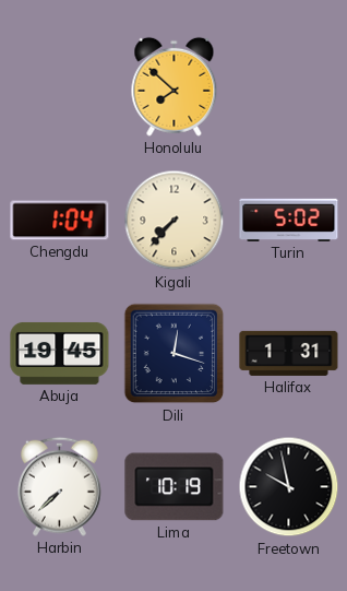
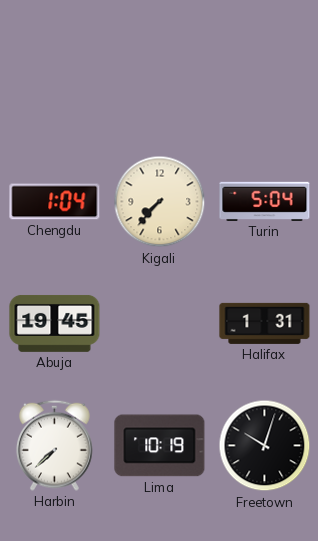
Honolulu: 7:52 -> none
Turin: 5:02 -> 5:04
Dili: 12:18 -> none
Freetown: 9:58 -> 10:03
